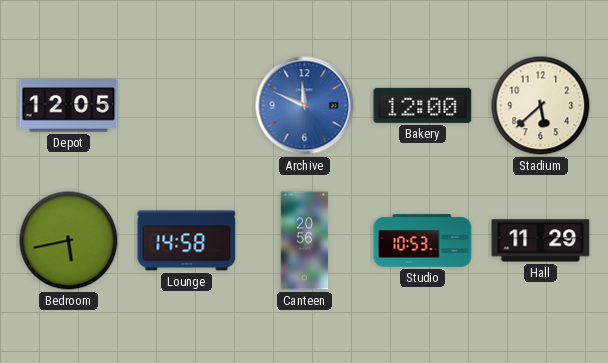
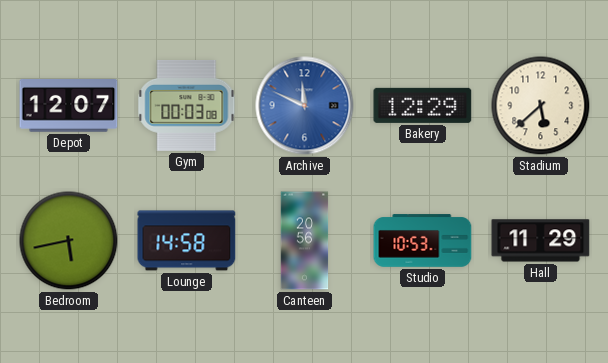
Depot: 12:05 -> 12:07
Gym: none -> 00:03
Bakery: 12:00 -> 12:29
